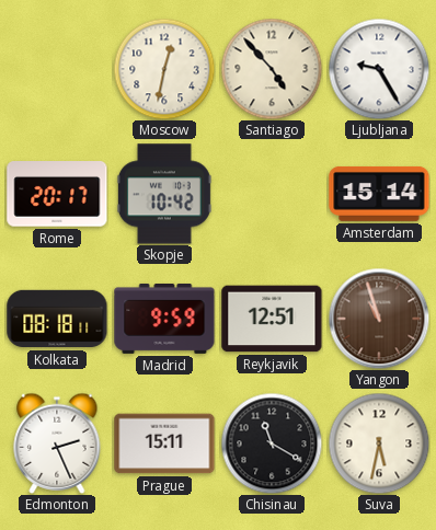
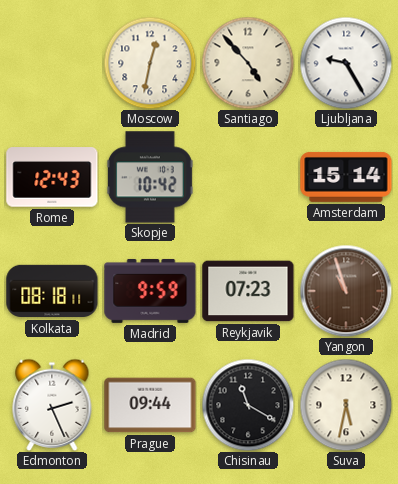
Rome: 20:17 -> 12:43
Reykjavik: 12:51 -> 07:23
Prague: 15:11 -> 09:44
